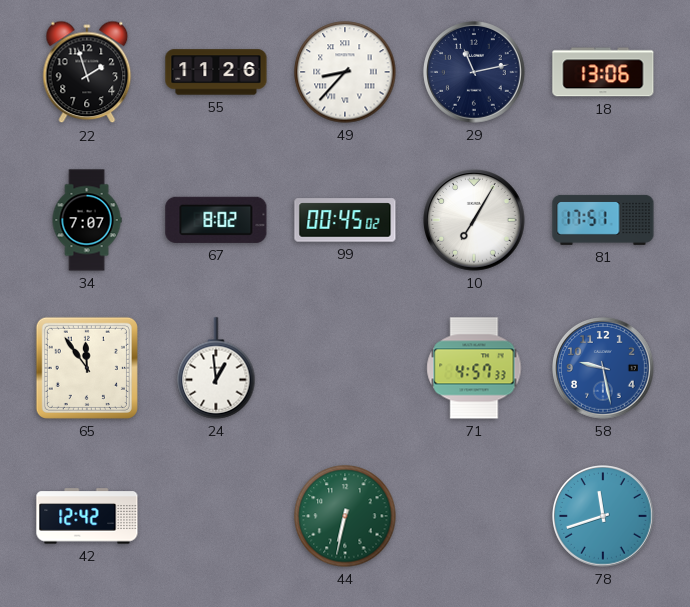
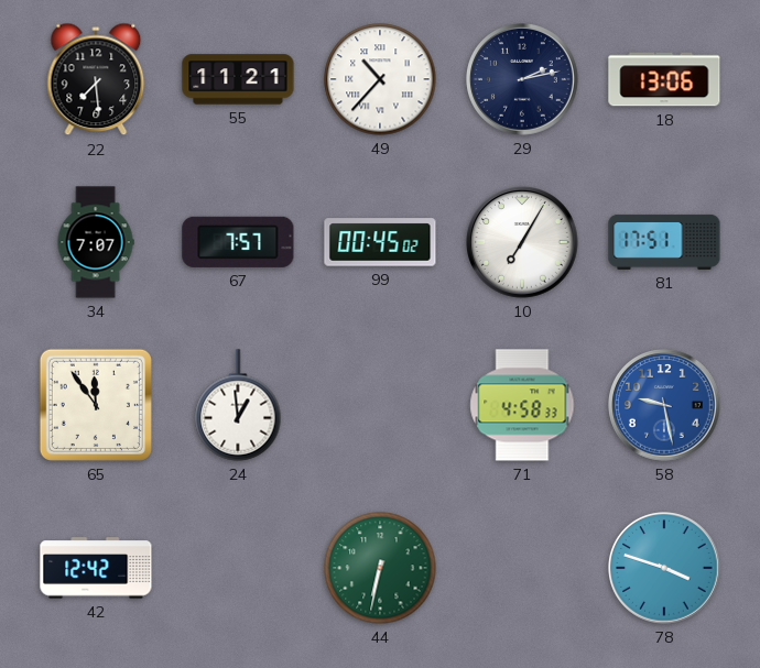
22: 1:57 -> 7:29
55: 11:26 -> 11:21
49: 8:37 -> 10:37
29: 11:13 -> 2:13
67: 8:02 -> 7:57
71: 4:57 -> 4:58
78: 11:42 -> 3:48
